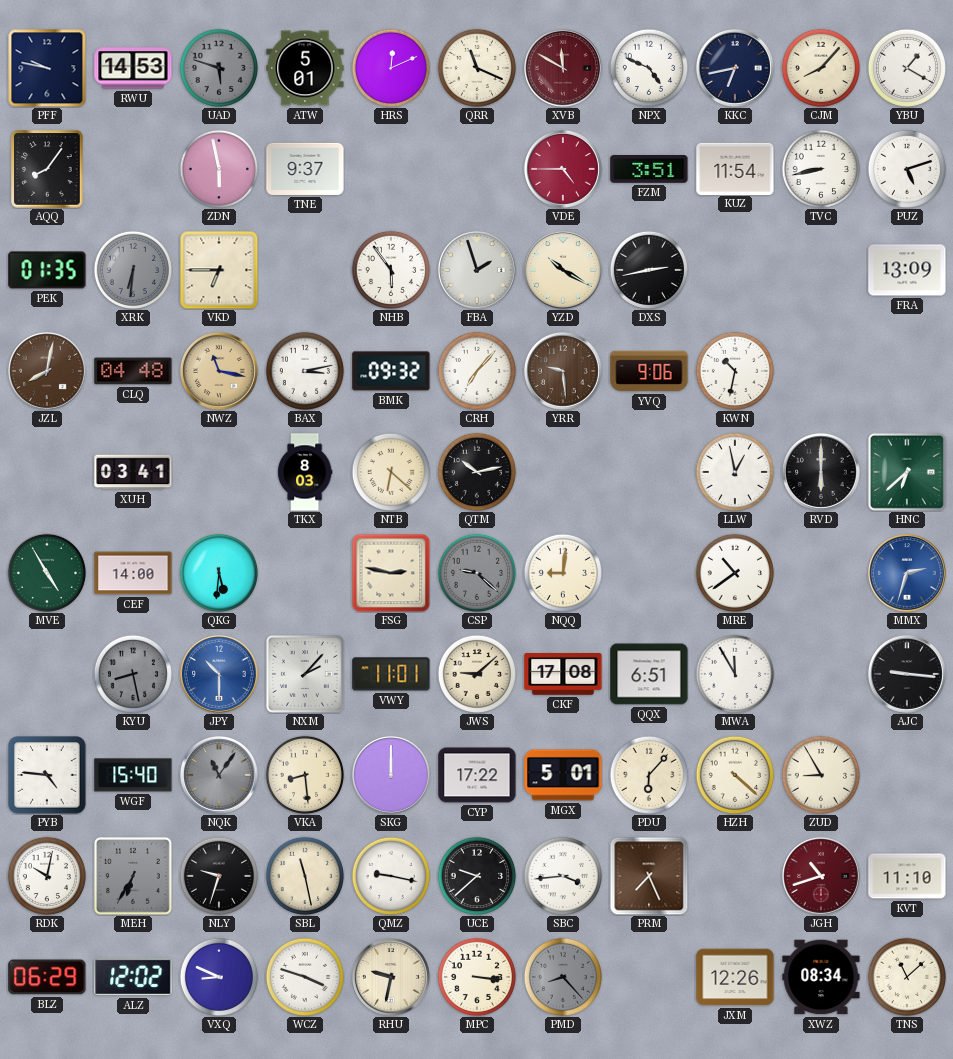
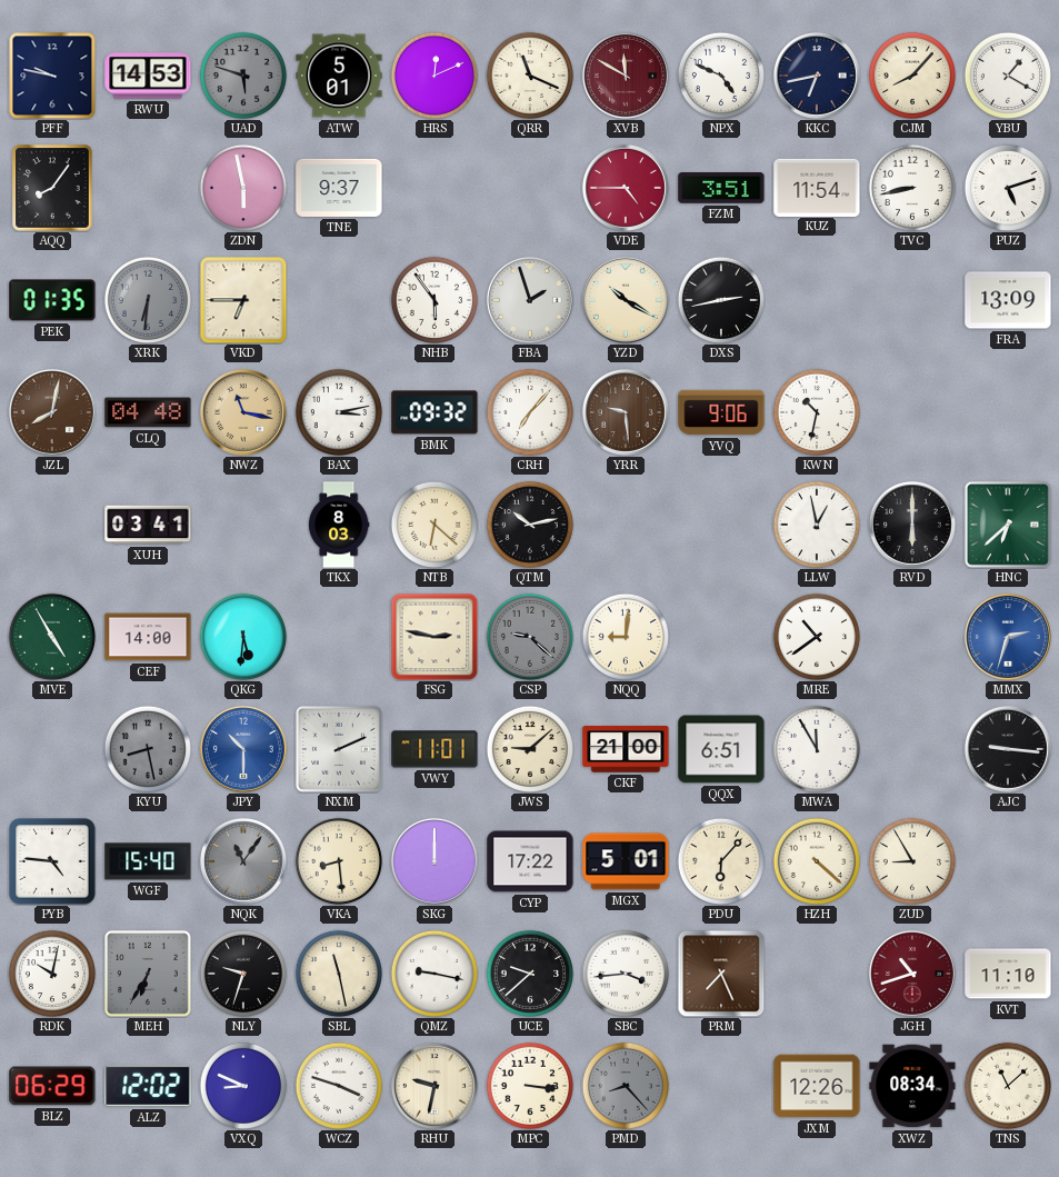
NXM: 2:07 -> 2:11
CKF: 17:08 -> 21:00
